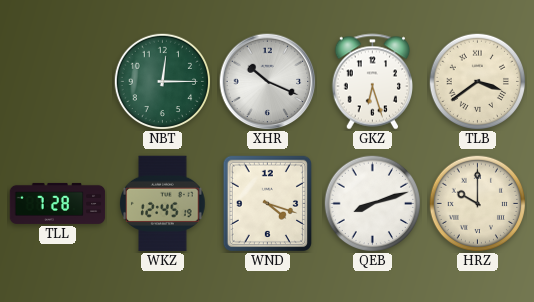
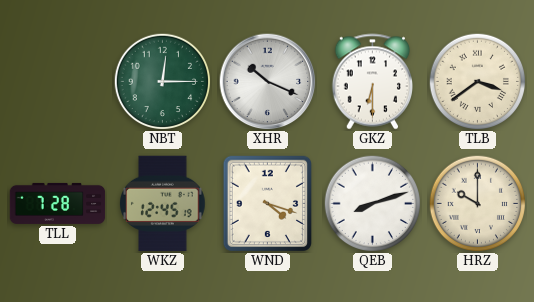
GKZ: 6:27 -> 6:30
